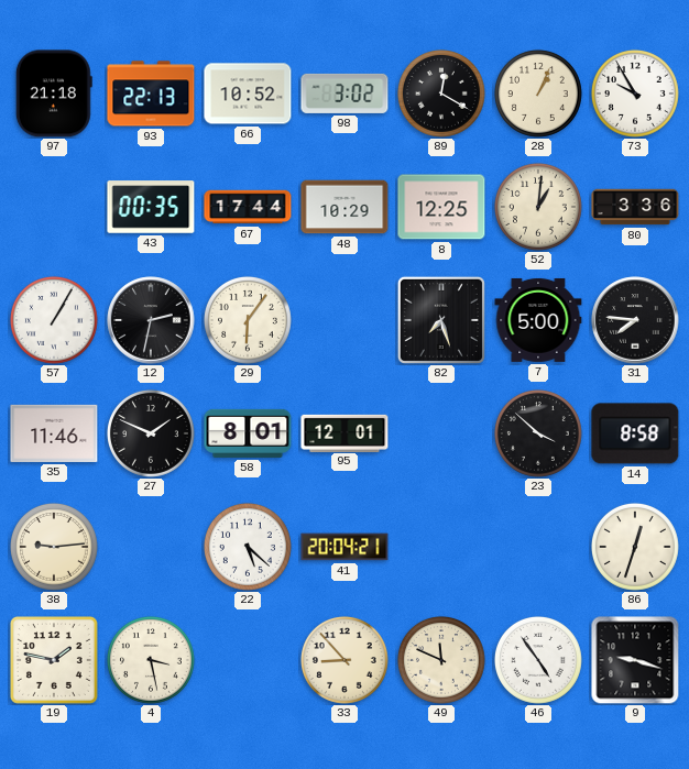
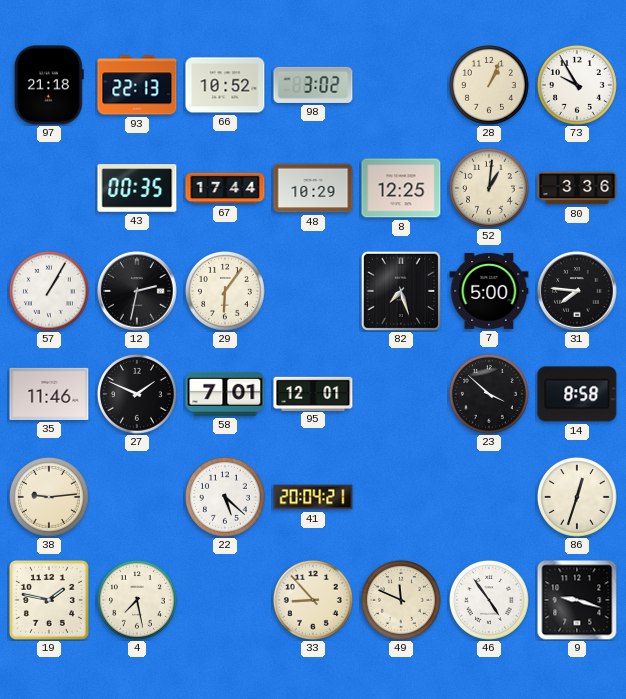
89: 12:20 -> none
58: 8:01 -> 7:01
4: 3:28 -> 7:28
